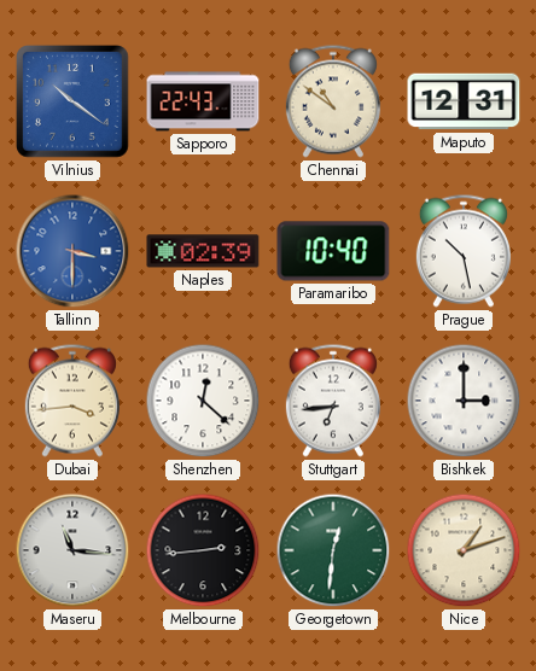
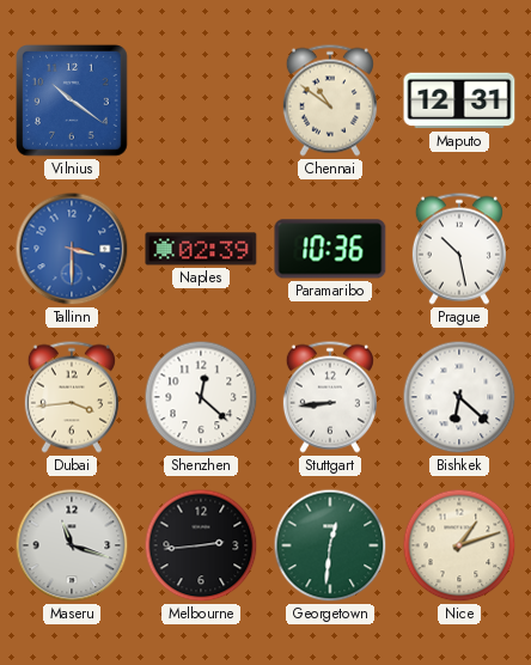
Sapporo: 22:43 -> none
Paramaribo: 10:40 -> 10:36
Stuttgart: 6:44 -> 8:44
Bishkek: 3:00 -> 6:22
Maseru: 11:16 -> 11:18
